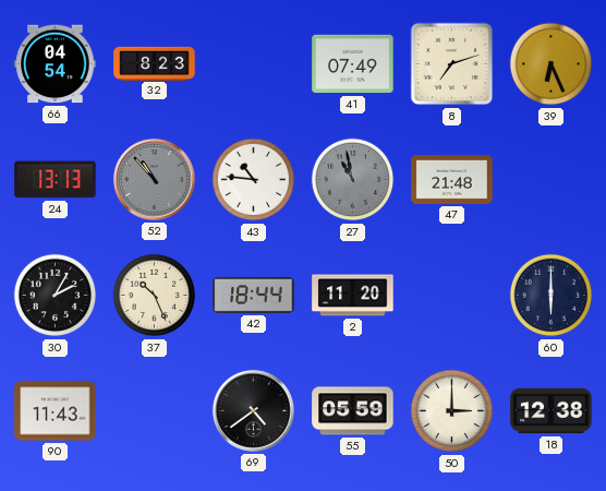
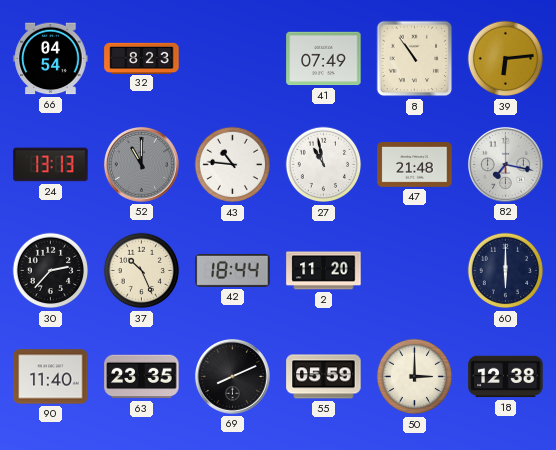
8: 7:12 -> 10:54
39: 6:26 -> 6:14
52: 10:53 -> 11:00
27 dial: grey -> white
82: none -> 7:17
30: 2:05 -> 2:37
90: 11:43 -> 11:40
63: none -> 23:35
69: 4:39 -> 8:11
